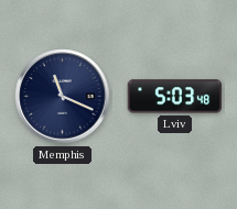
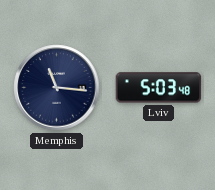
Memphis: 11:19 -> 11:16
